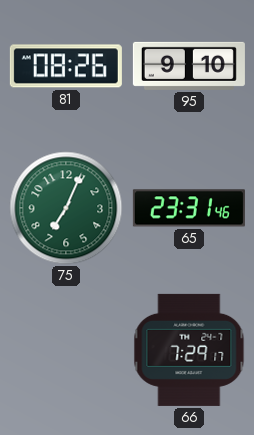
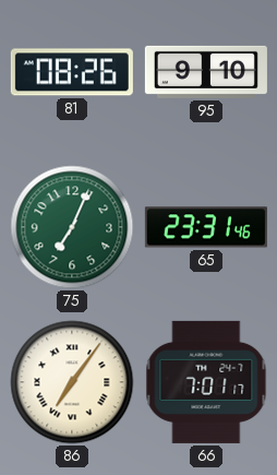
86: none -> 7:06
66: 7:29 -> 7:01
